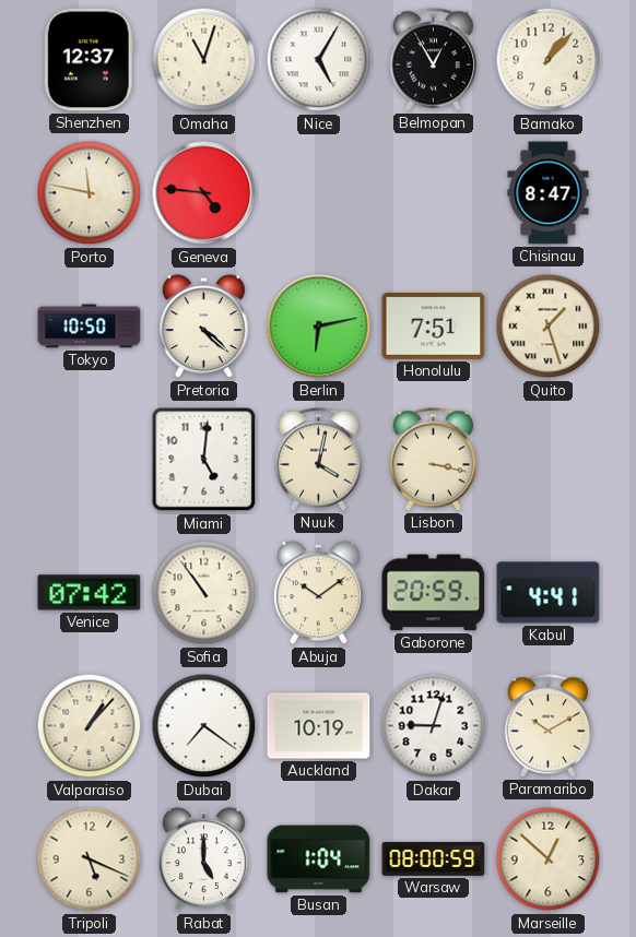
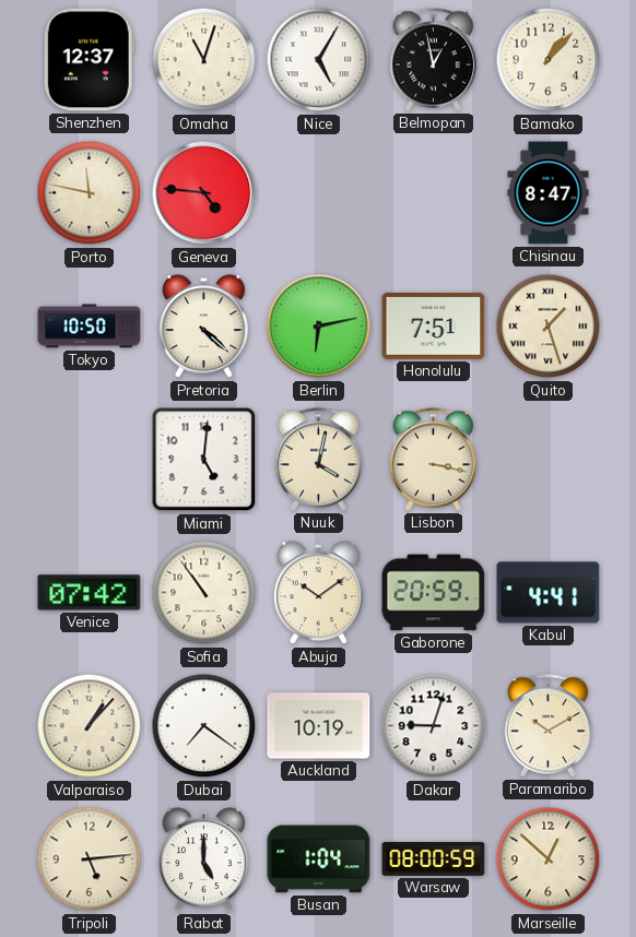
Belmopan: 12:55 -> 12:58
Tripoli: 5:19 -> 5:14
